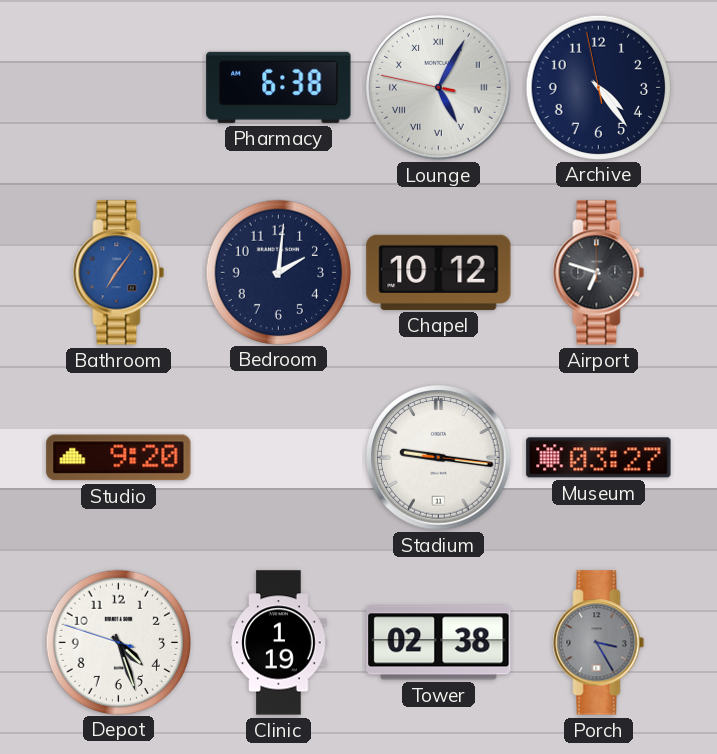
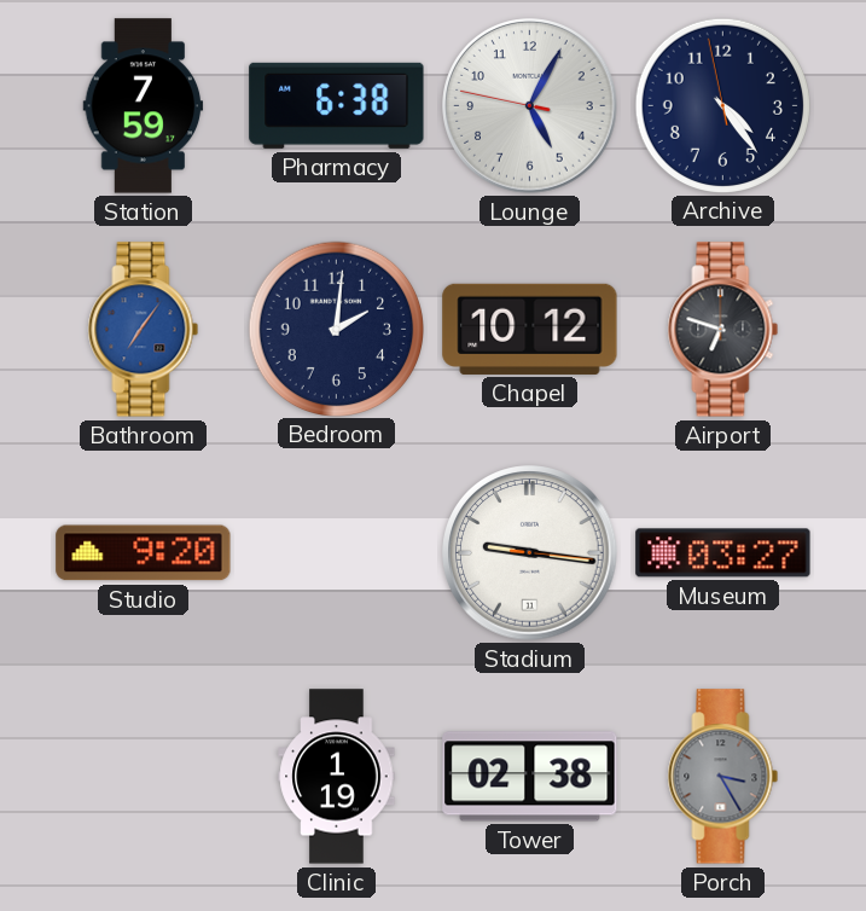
Station: none -> 7:59
Lounge numerals: Roman -> Arabic
Depot: 4:26 -> none
